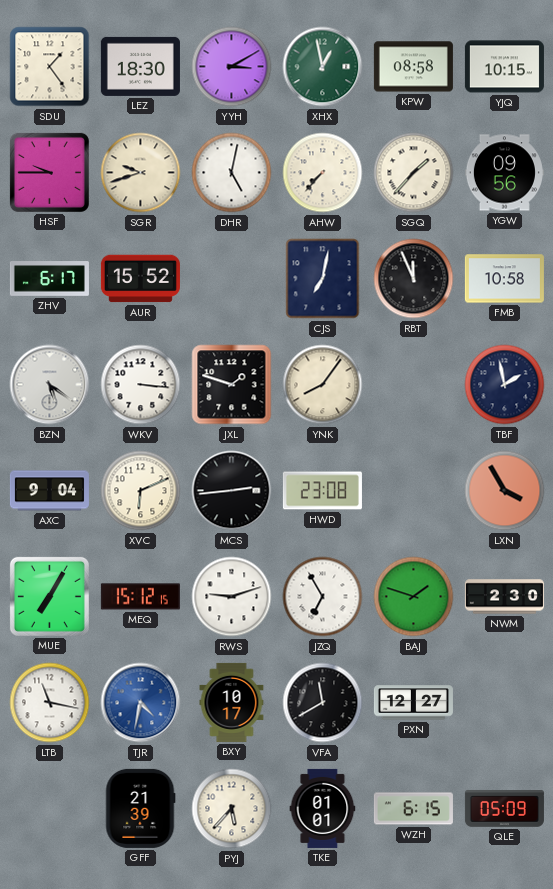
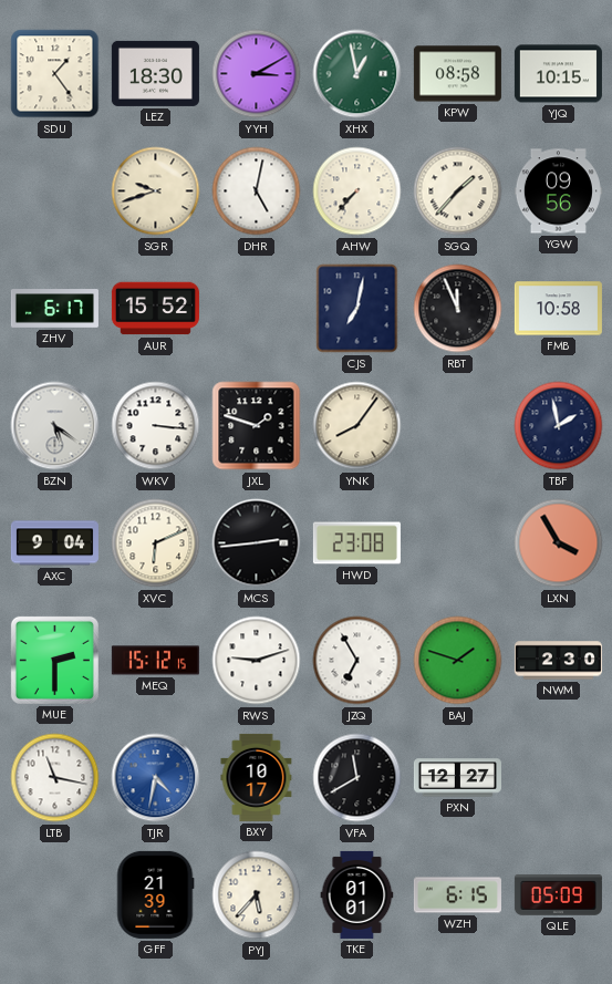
HSF: 9:45 -> none
MUE: 7:05 -> 2:30
